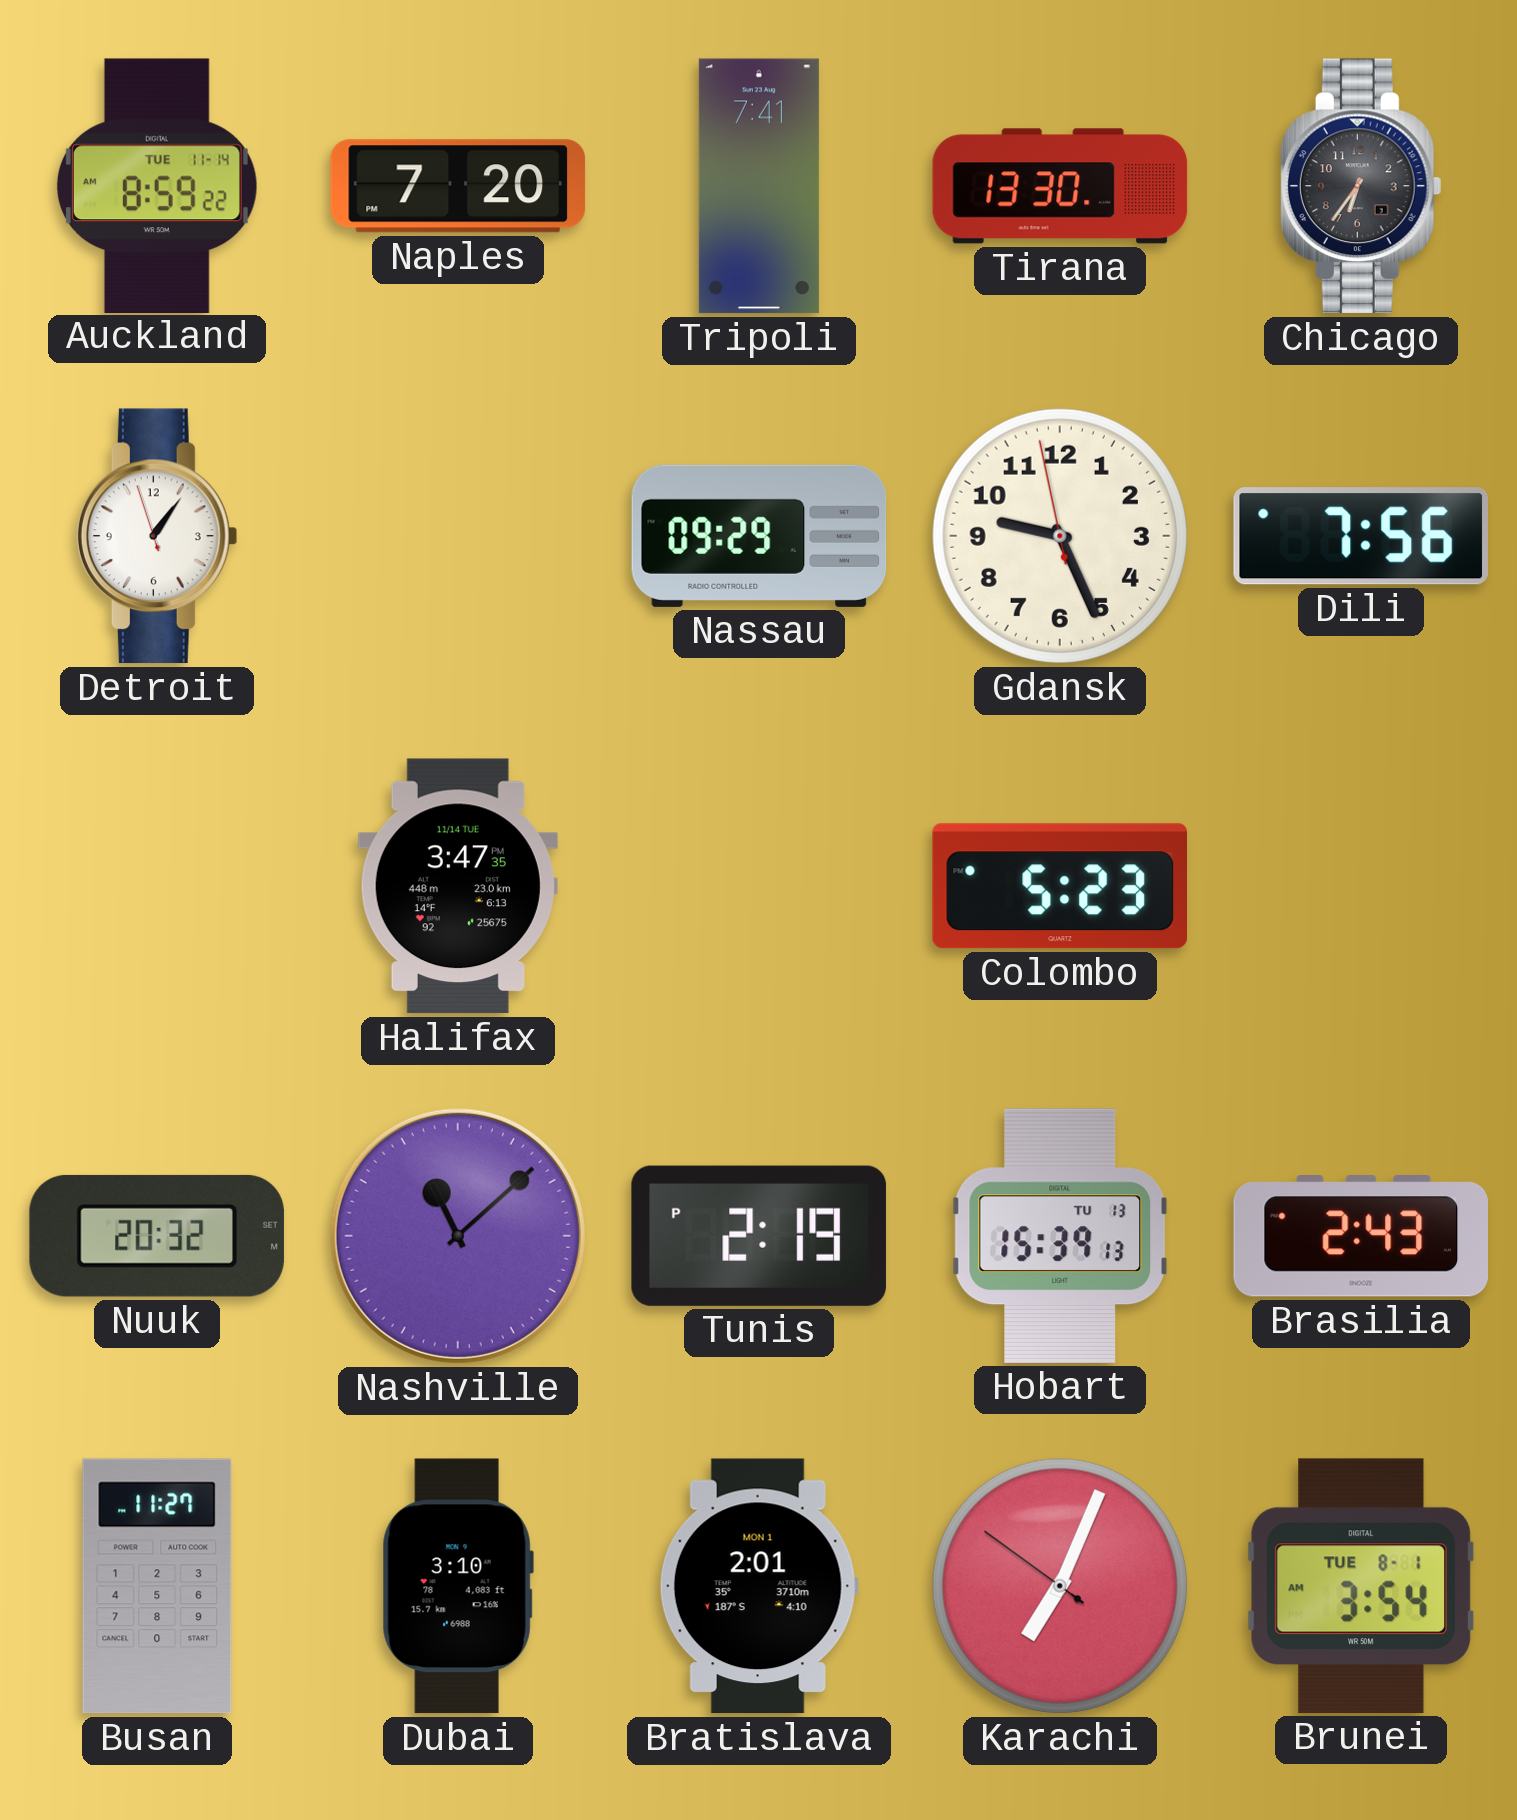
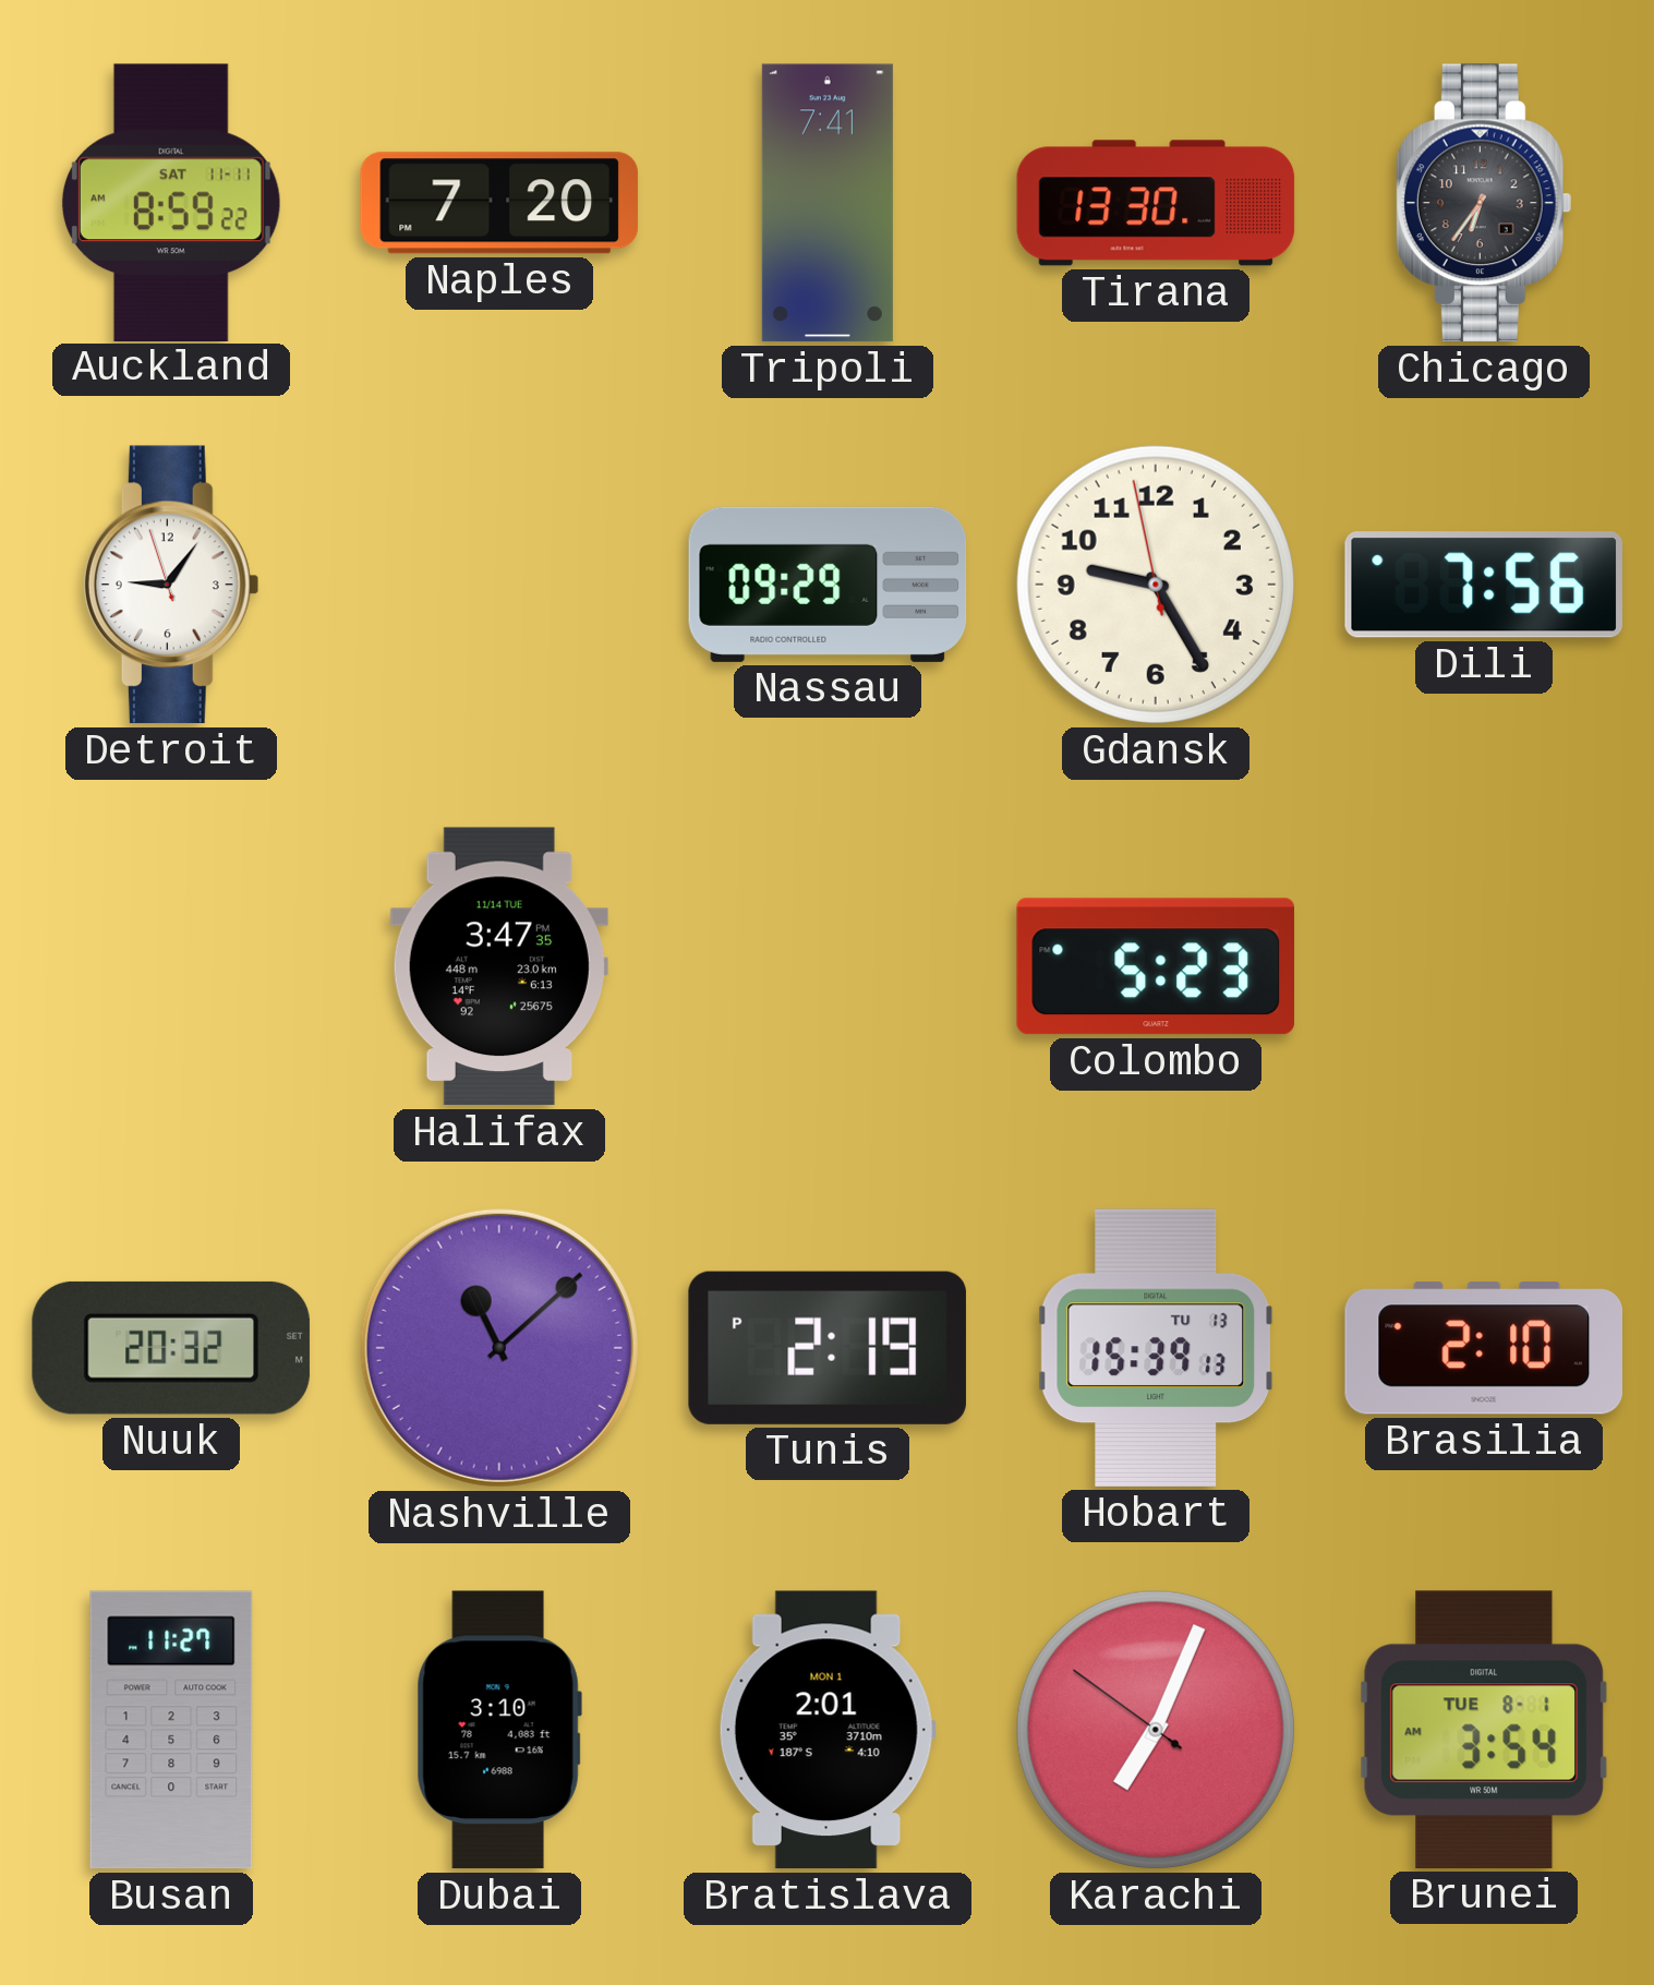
Auckland date: TUE 11-14 -> SAT 11-11
Detroit: 1:05 -> 9:05
Gdansk: 9:25 -> 9:24
Brasilia: 2:43 -> 2:10
